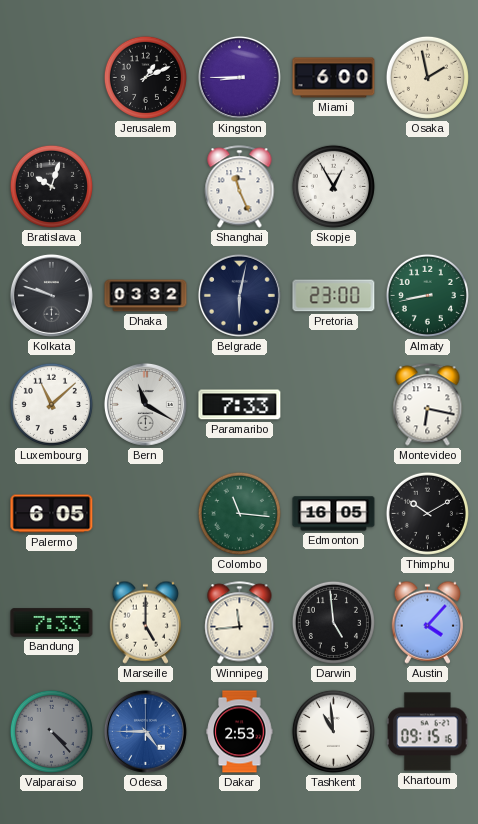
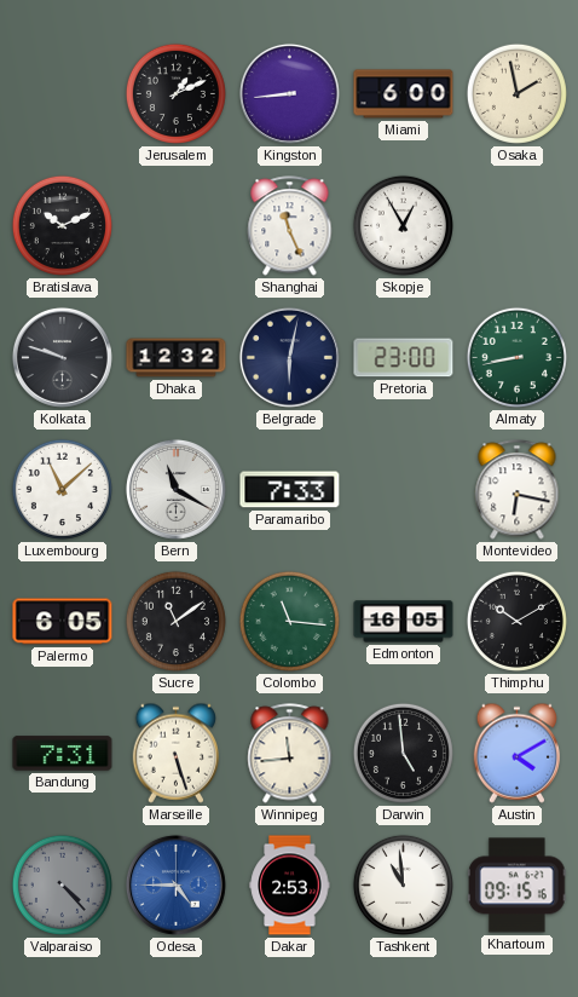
Kingston: 8:45 -> 8:44
Bratislava: 10:03 -> 10:11
Dhaka: 03:32 -> 12:32
Sucre: none -> 11:09
Bandung: 7:33 -> 7:31
Marseille: 5:00 -> 5:27
Austin: 4:07 -> 4:10
